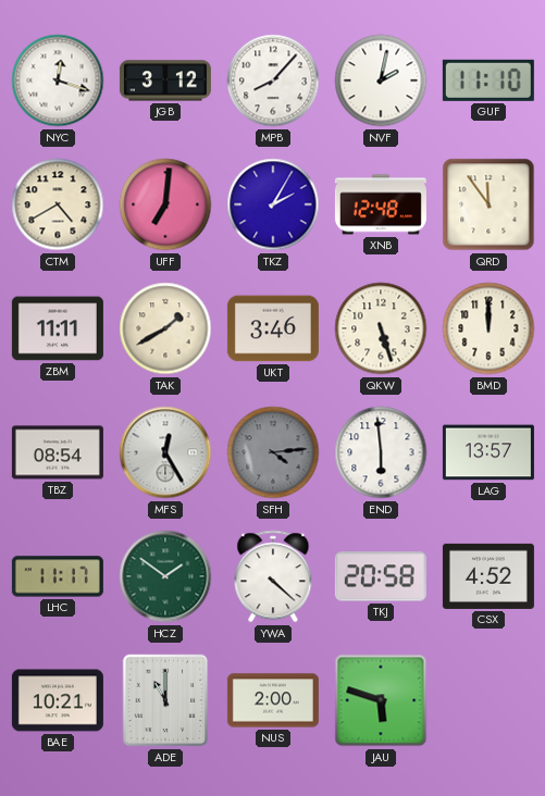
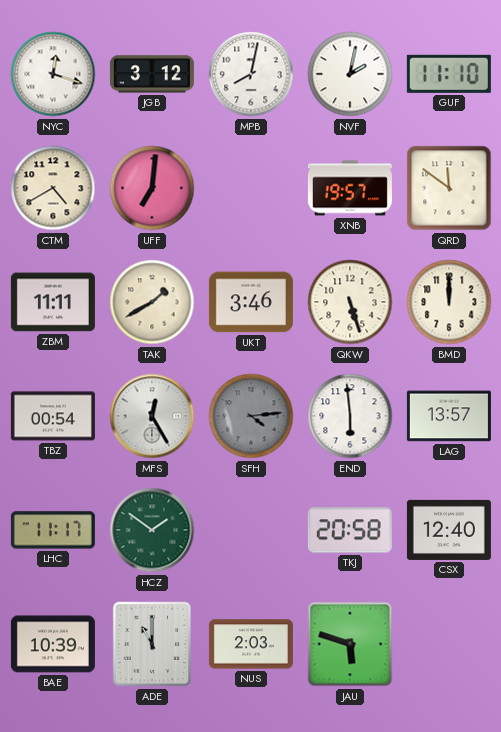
MPB: 8:07 -> 8:02
TKZ: 2:05 -> none
XNB: 12:48 -> 19:57
QRD: 11:54 -> 11:51
TBZ: 08:54 -> 00:54
YWA: 4:22 -> none
CSX: 4:52 -> 12:40
BAE: 10:21 -> 10:39
NUS: 2:00 -> 2:03
